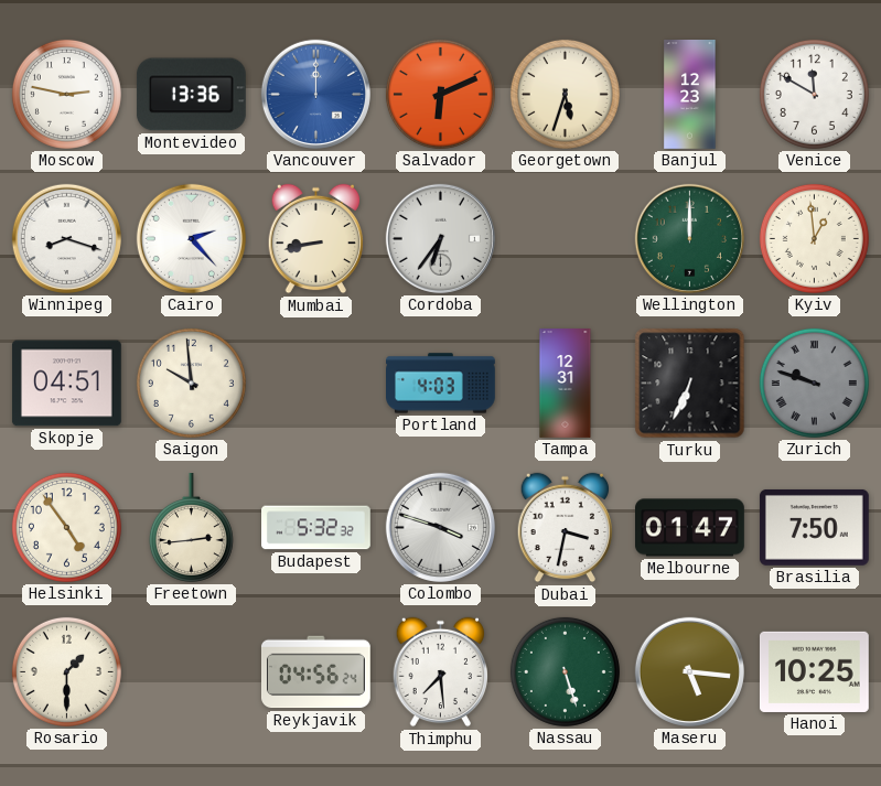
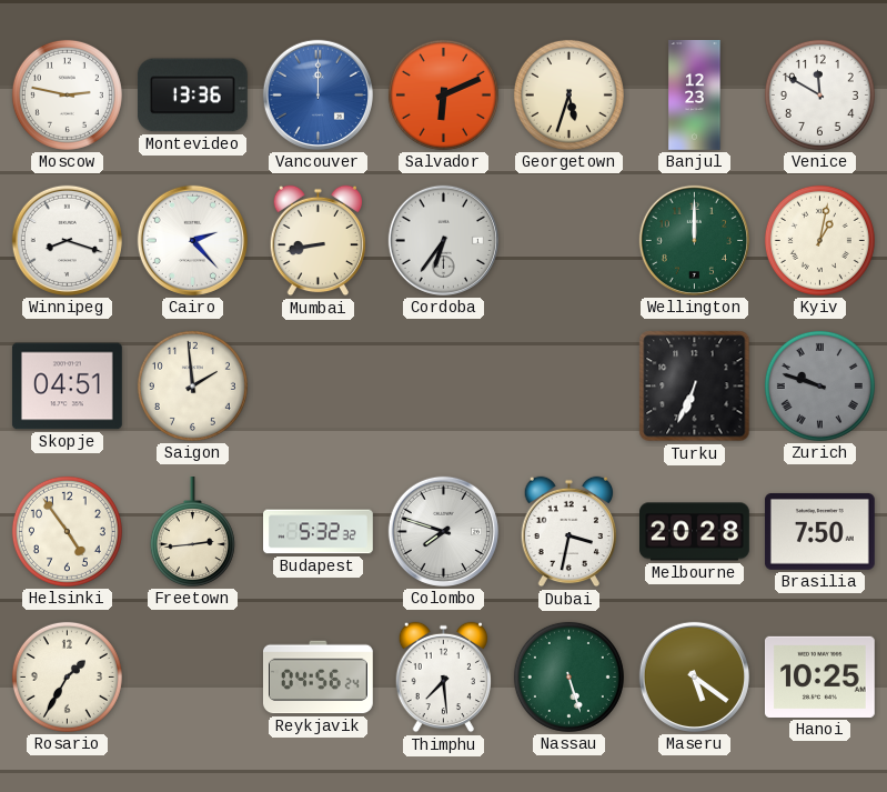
Kyiv: 12:59 -> 1:02
Saigon: 9:59 -> 1:59
Portland: 4:03 -> none
Tampa: 12:31 -> none
Colombo: 3:48 -> 7:48
Melbourne: 01:47 -> 20:28
Rosario: 1:30 -> 1:35
Maseru: 5:16 -> 5:21
